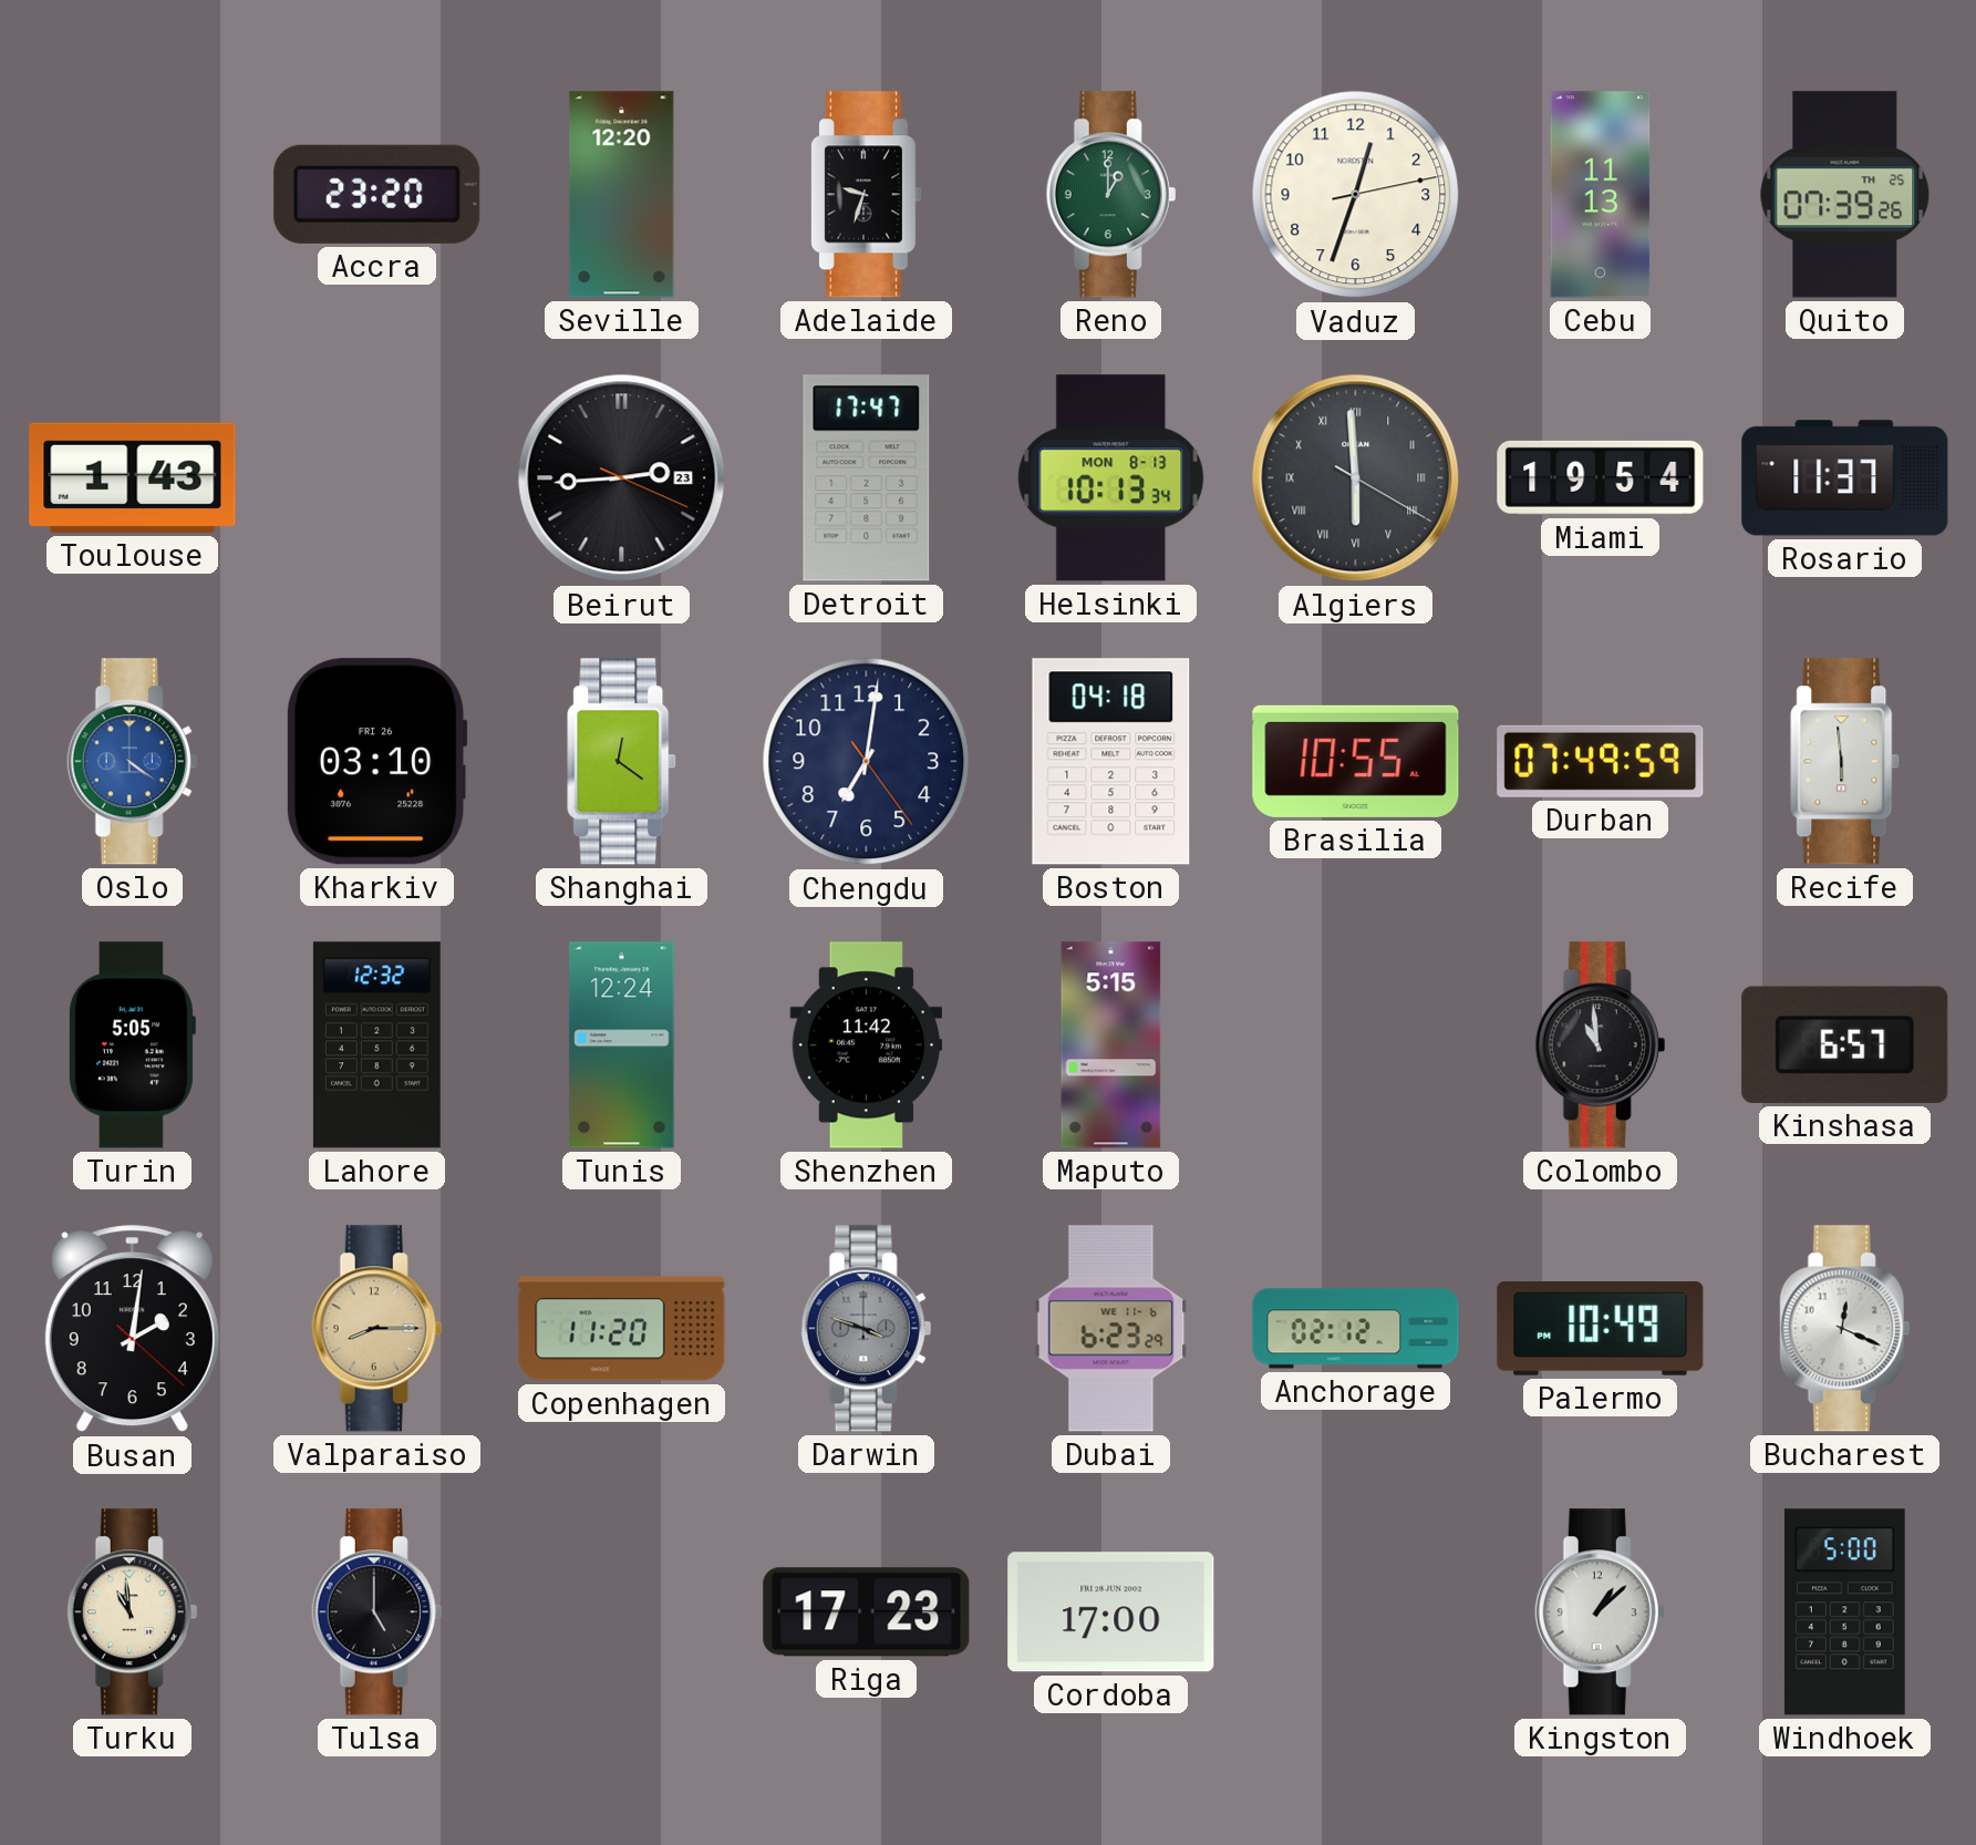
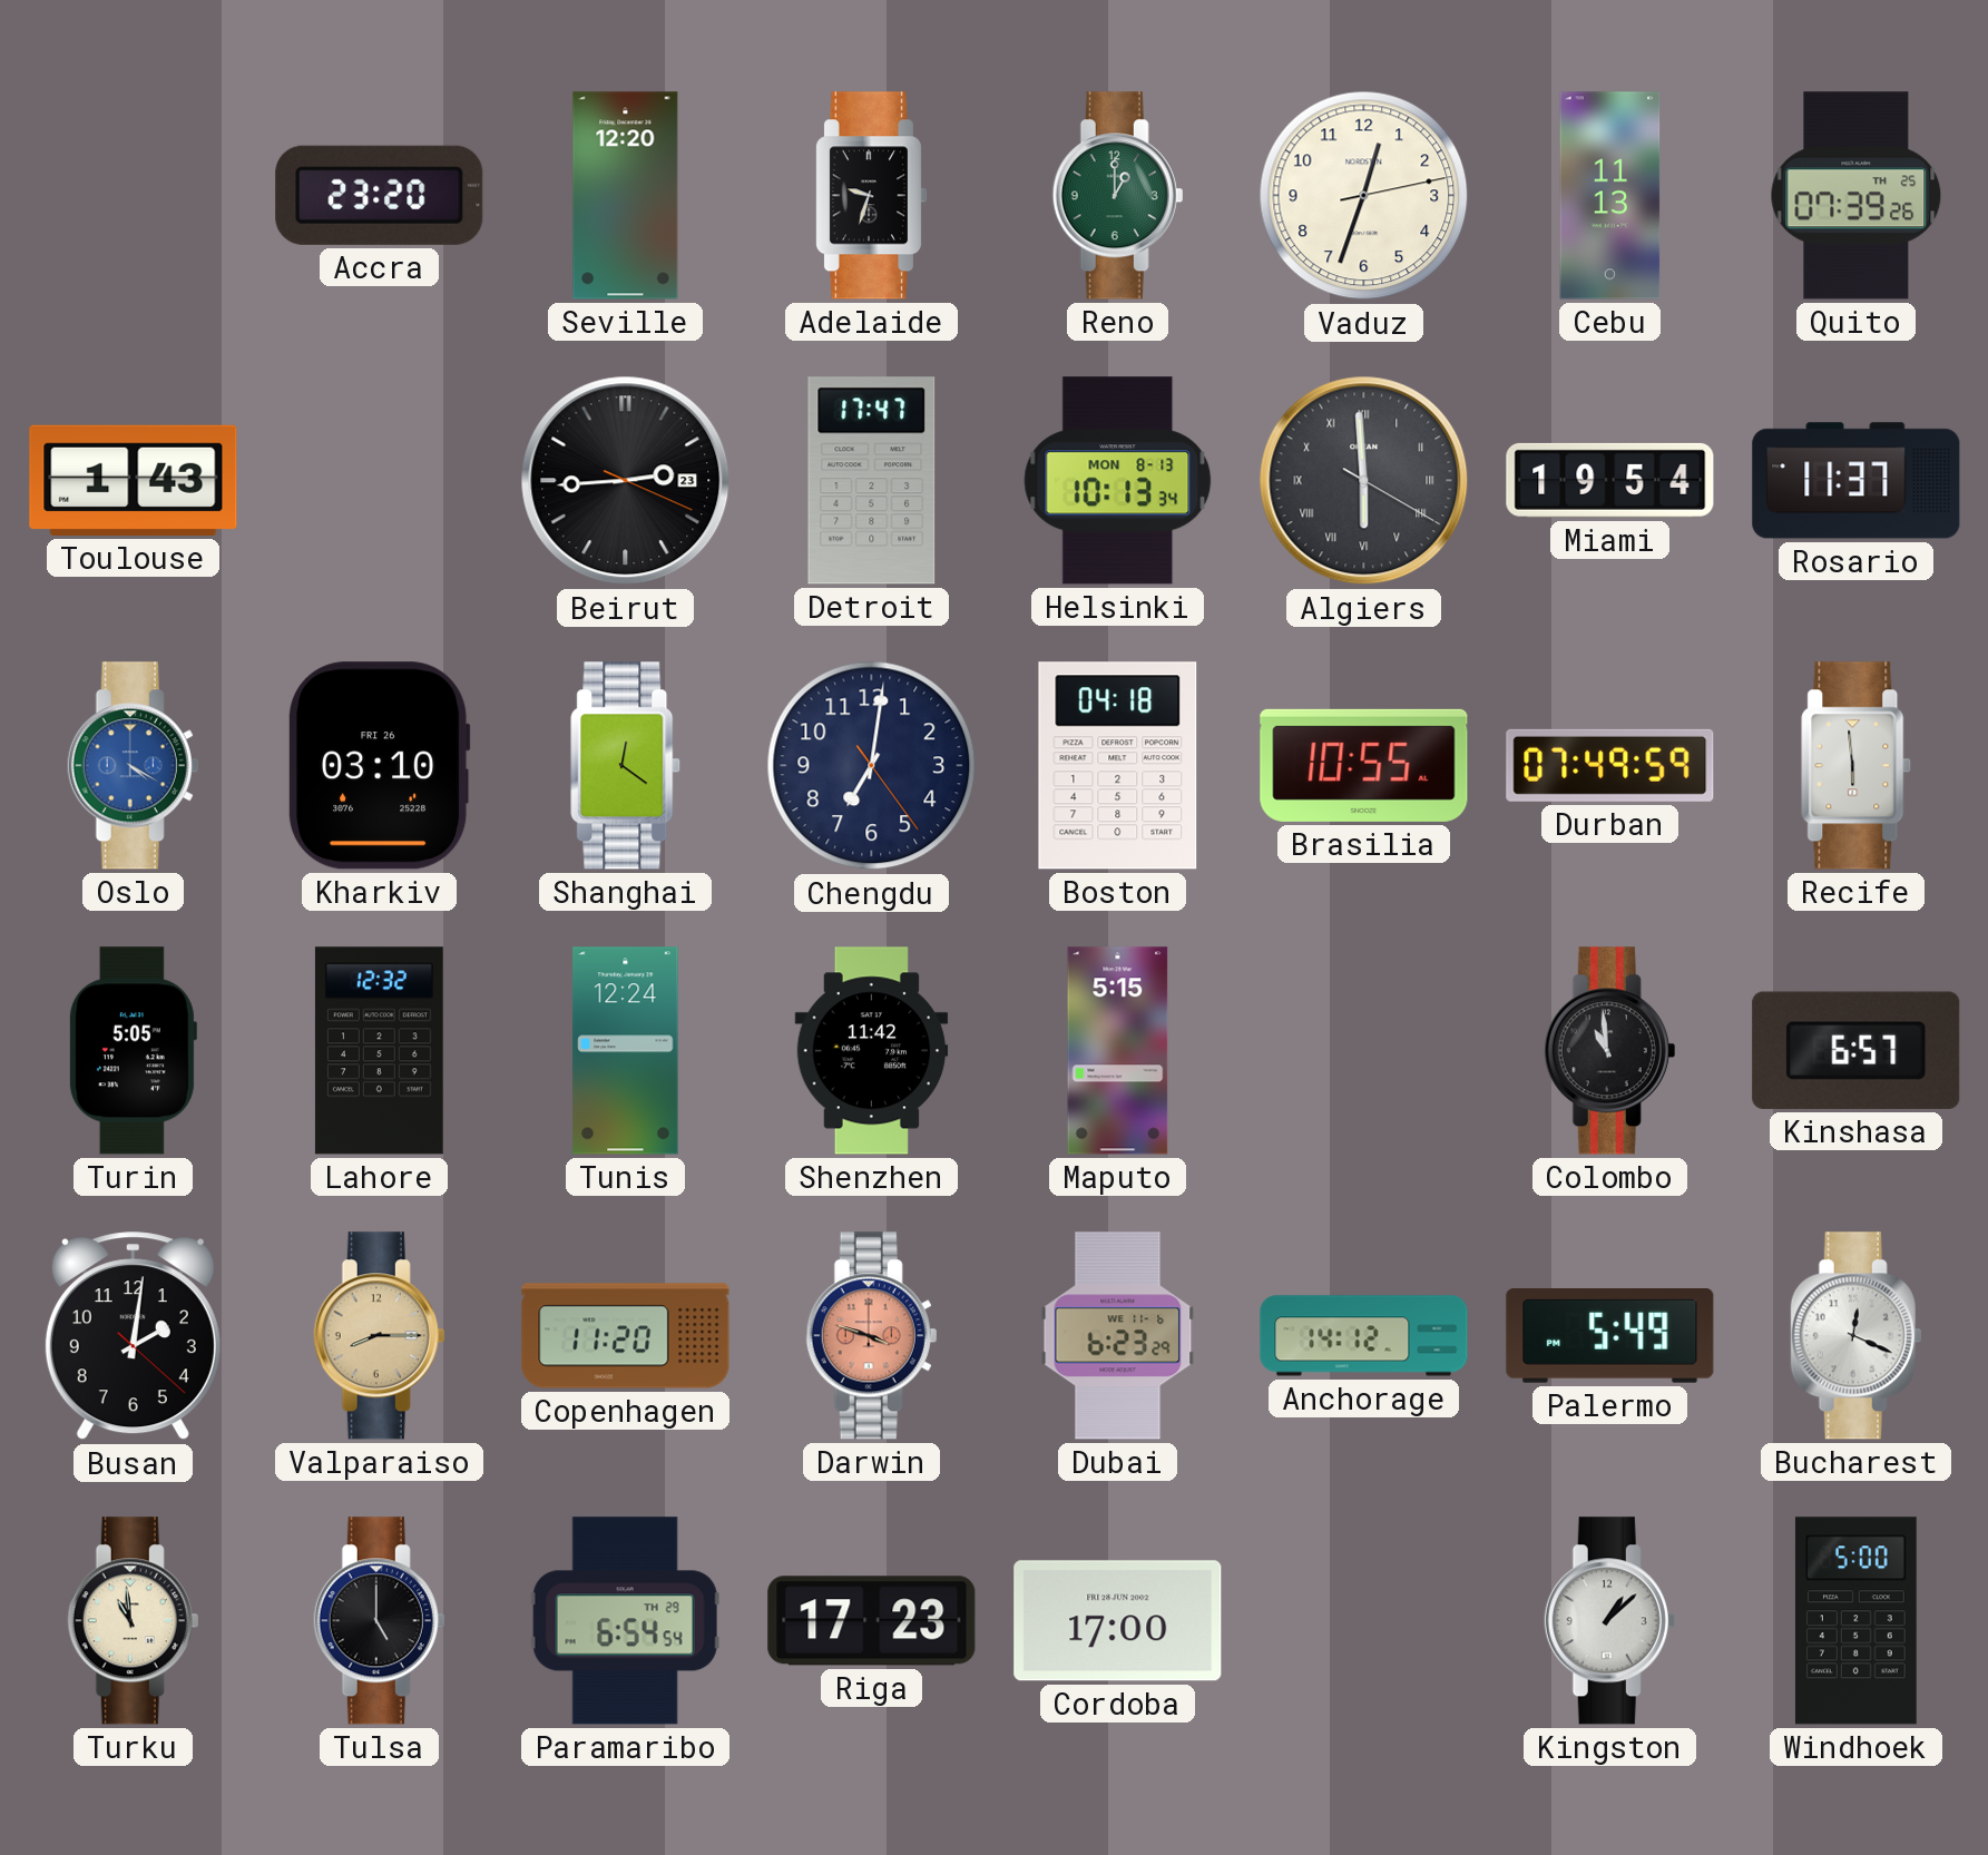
Oslo: 4:21 -> 4:20
Darwin dial: grey -> salmon
Anchorage: 02:12 -> 14:12
Palermo: 10:49 -> 5:49
Paramaribo: none -> 6:54
